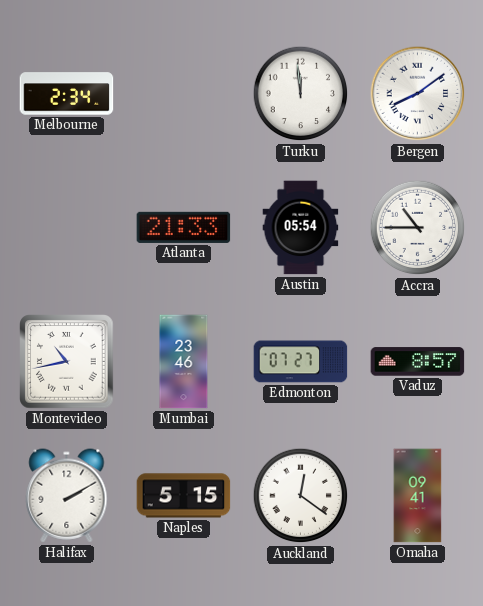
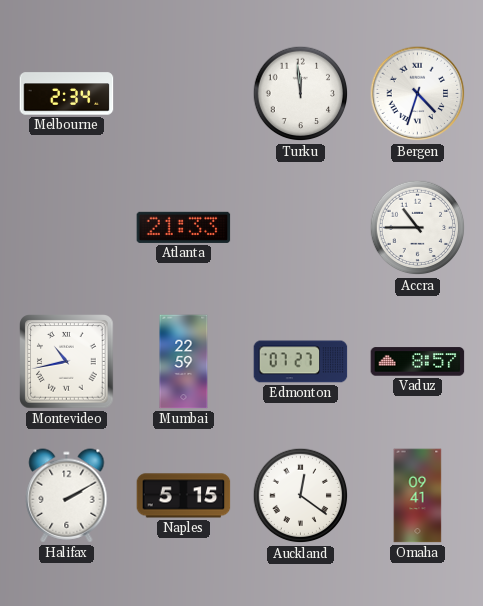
Bergen: 8:09 -> 4:33
Austin: 05:54 -> none
Mumbai: 23:46 -> 22:59
